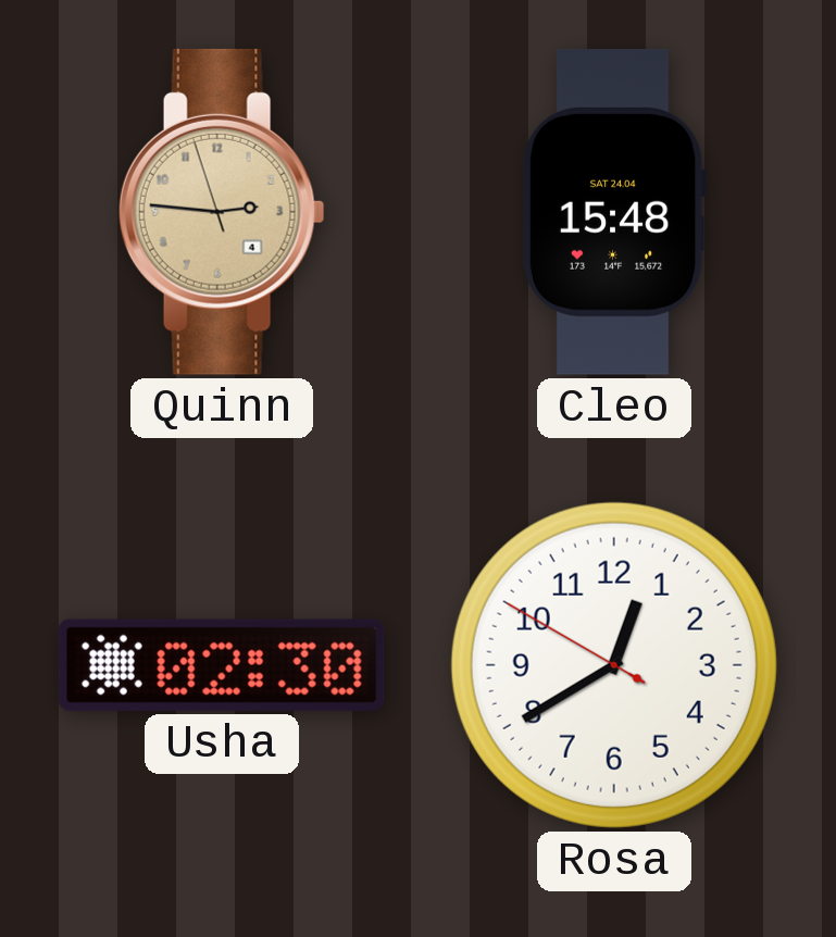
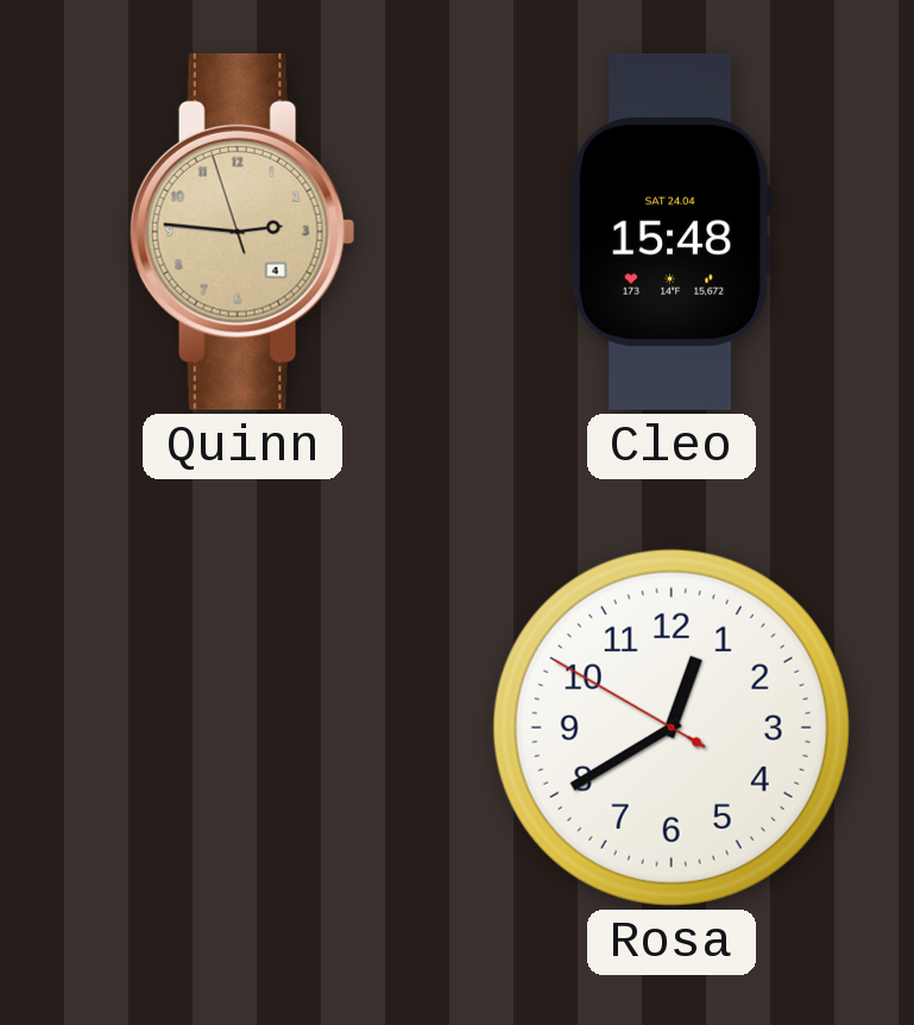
Usha: 02:30 -> none
